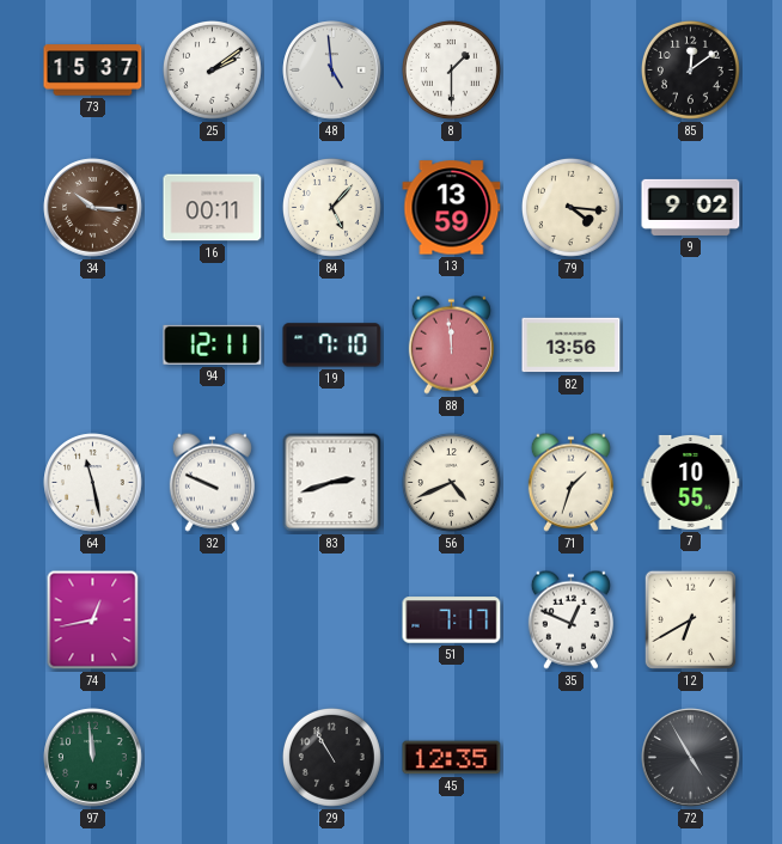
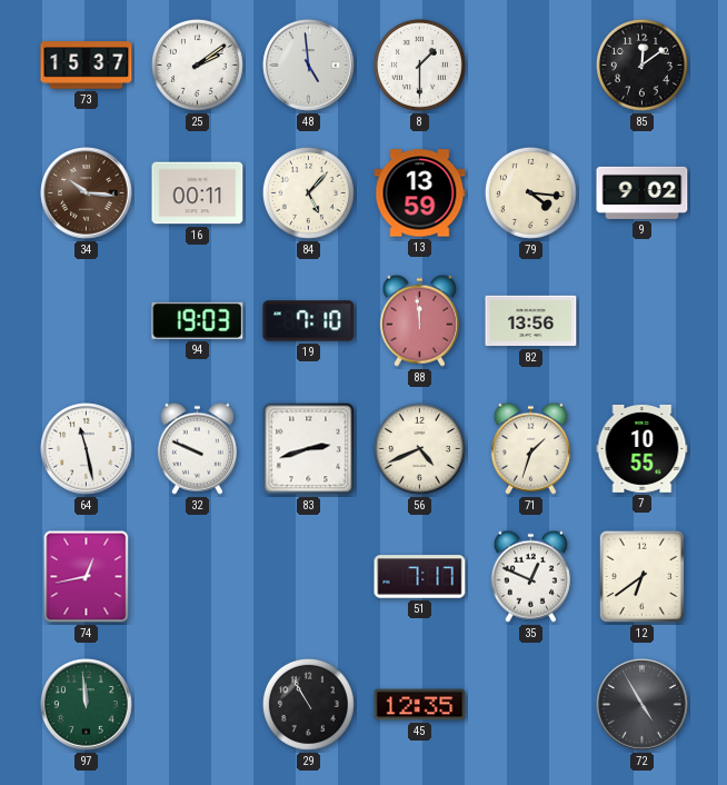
94: 12:11 -> 19:03
12: 6:40 -> 6:39
